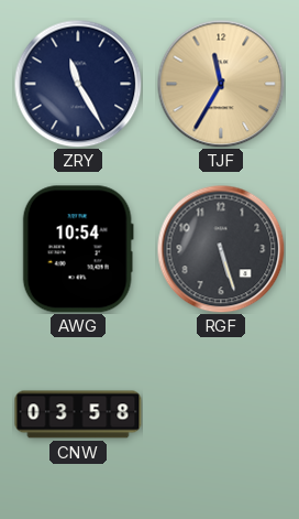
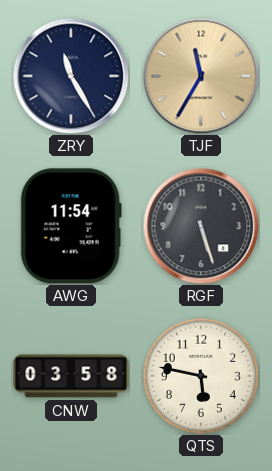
AWG: 10:54 -> 11:54
QTS: none -> 5:47
